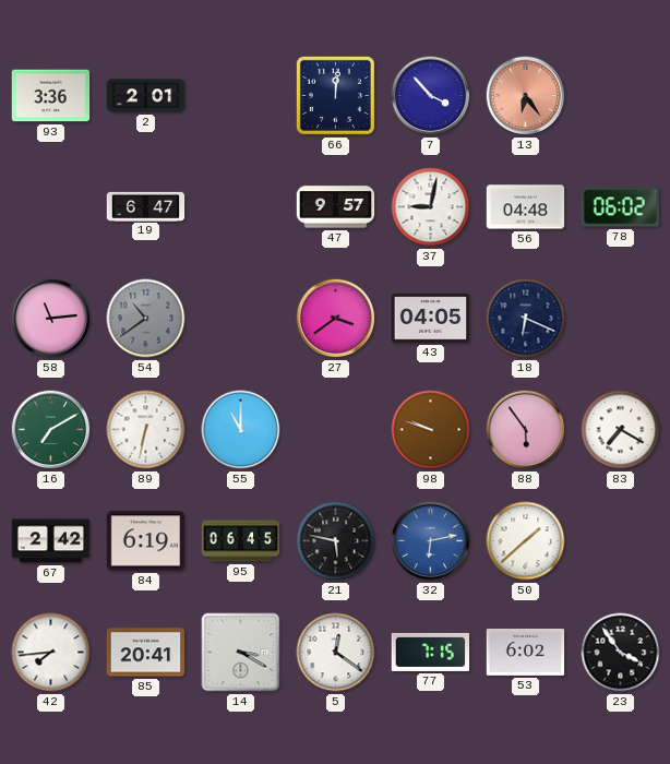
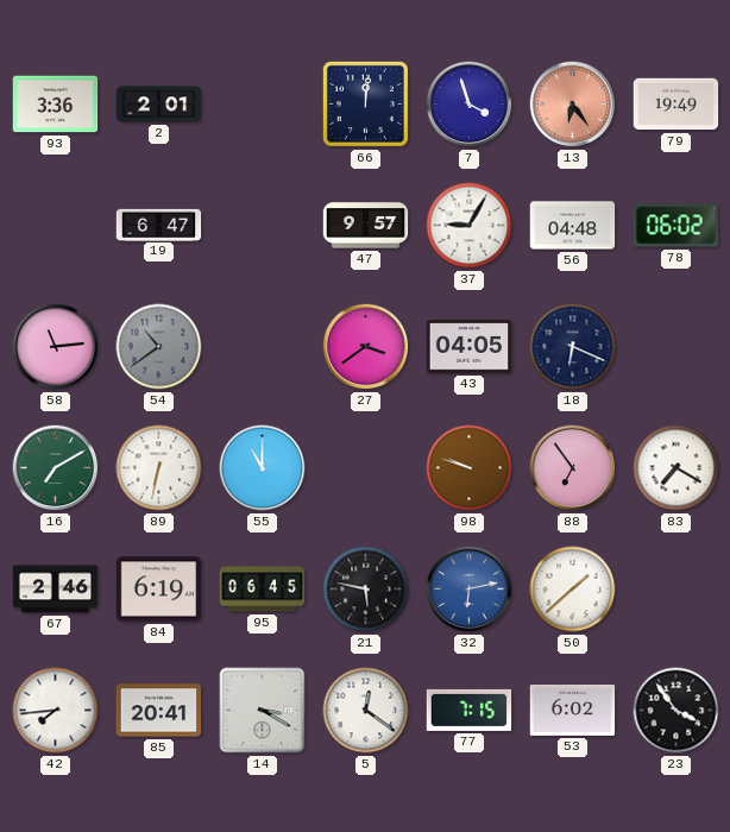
7: 3:53 -> 3:57
79: none -> 19:49
37: 9:02 -> 9:05
88: 5:54 -> 6:54
67: 2:42 -> 2:46
